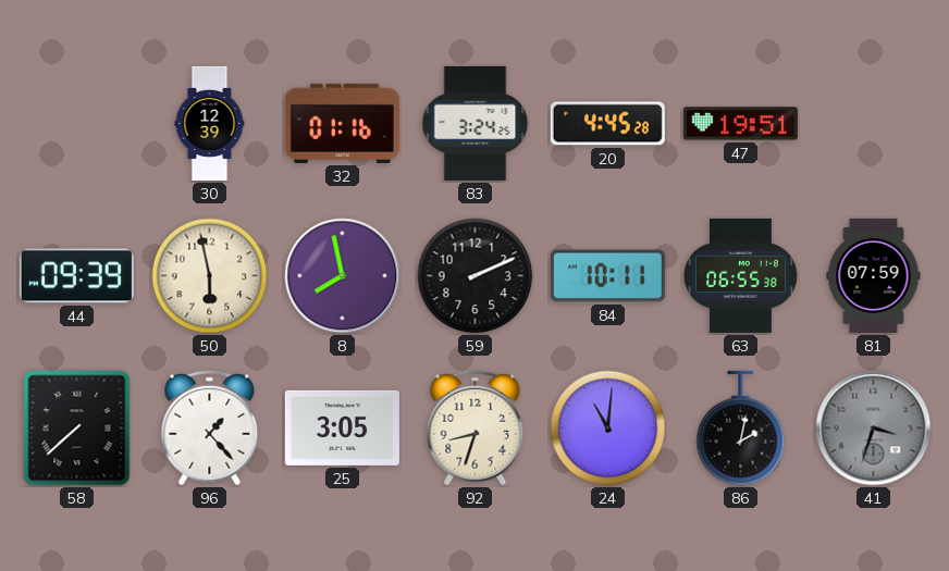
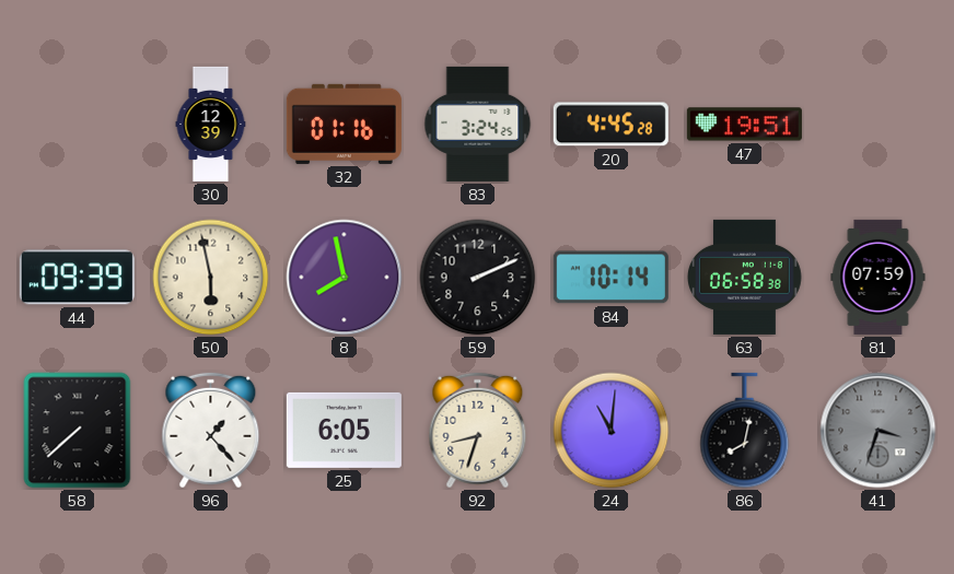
84: 10:11 -> 10:14
63: 06:55 -> 06:58
25: 3:05 -> 6:05
86: 2:02 -> 8:02
